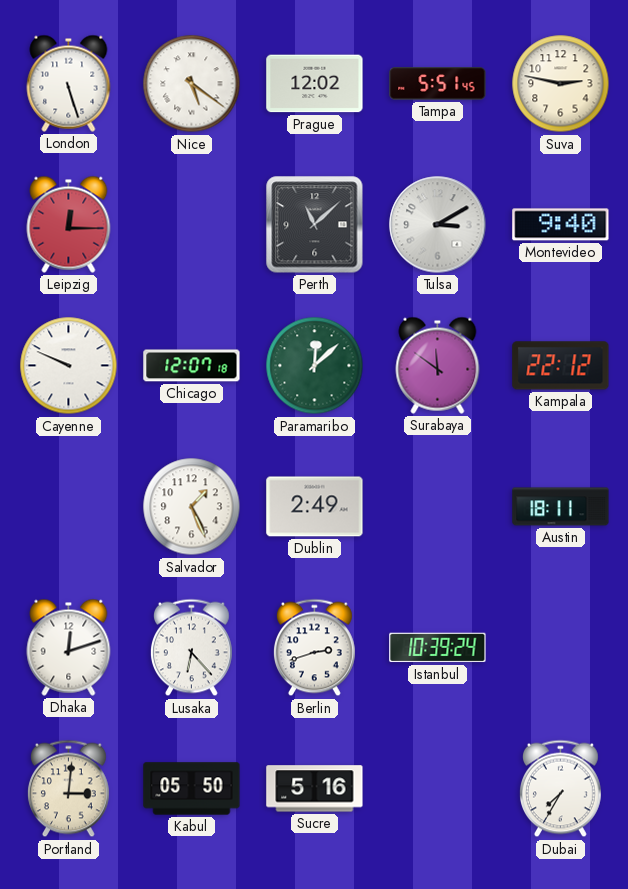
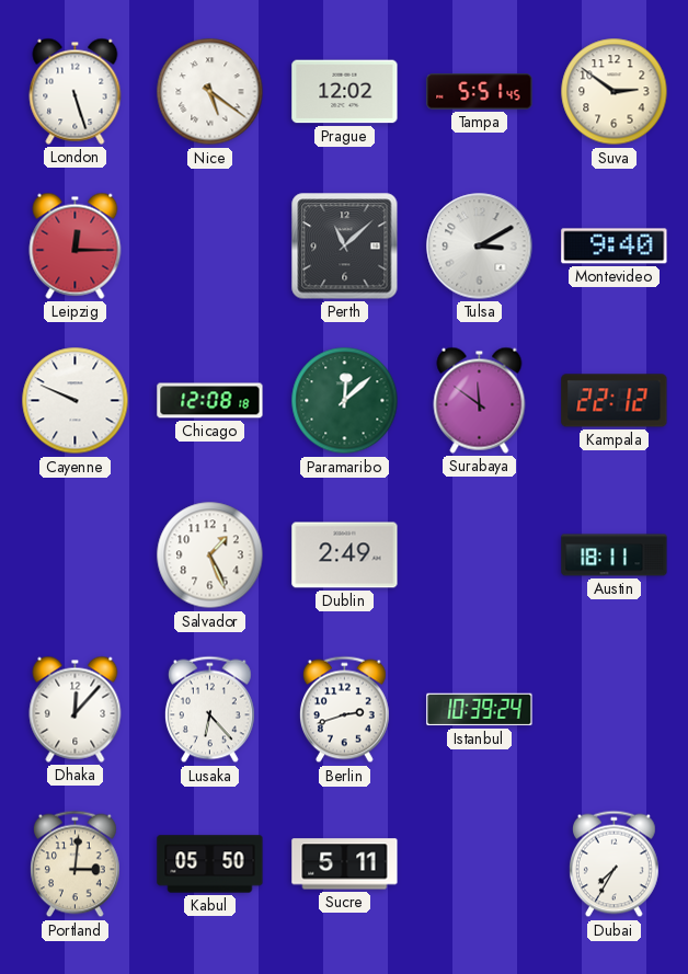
Suva: 2:47 -> 2:51
Chicago: 12:07 -> 12:08
Dhaka: 12:12 -> 12:07
Sucre: 5:16 -> 5:11
